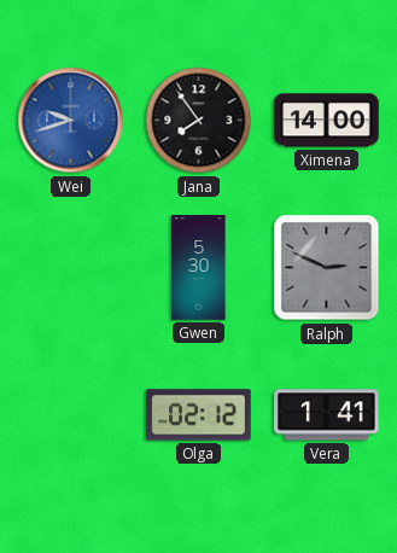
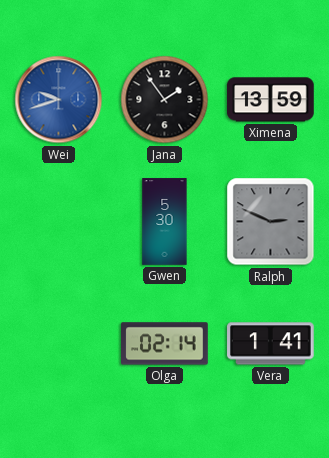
Jana: 7:54 -> 1:54
Ximena: 14:00 -> 13:59
Olga: 02:12 -> 02:14
